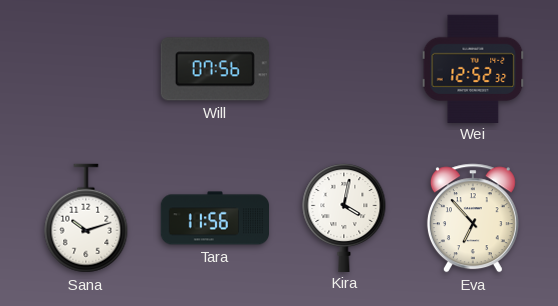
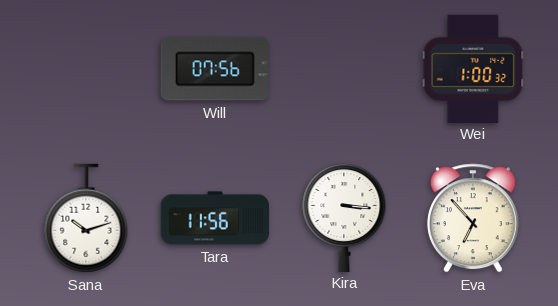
Wei: 12:52 -> 1:00
Kira: 4:02 -> 3:16
